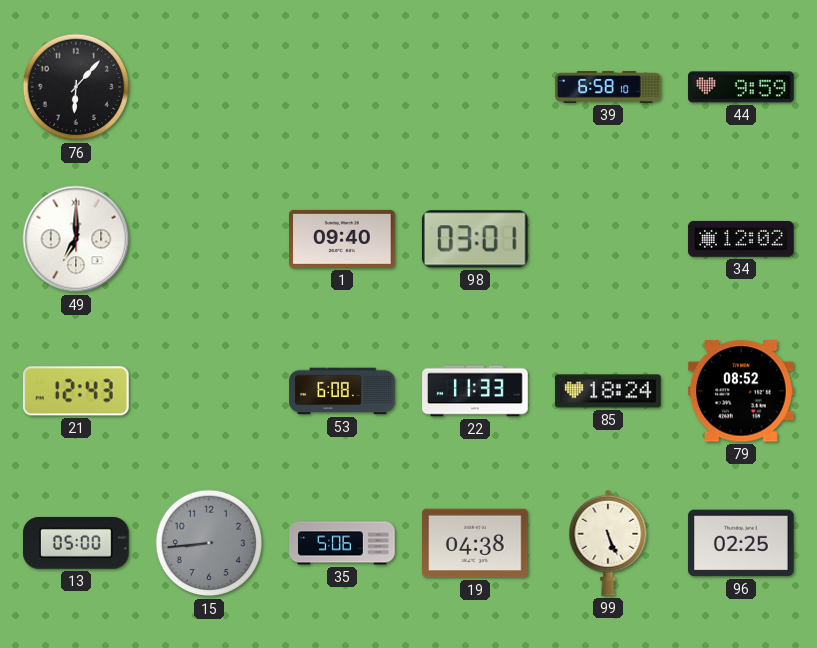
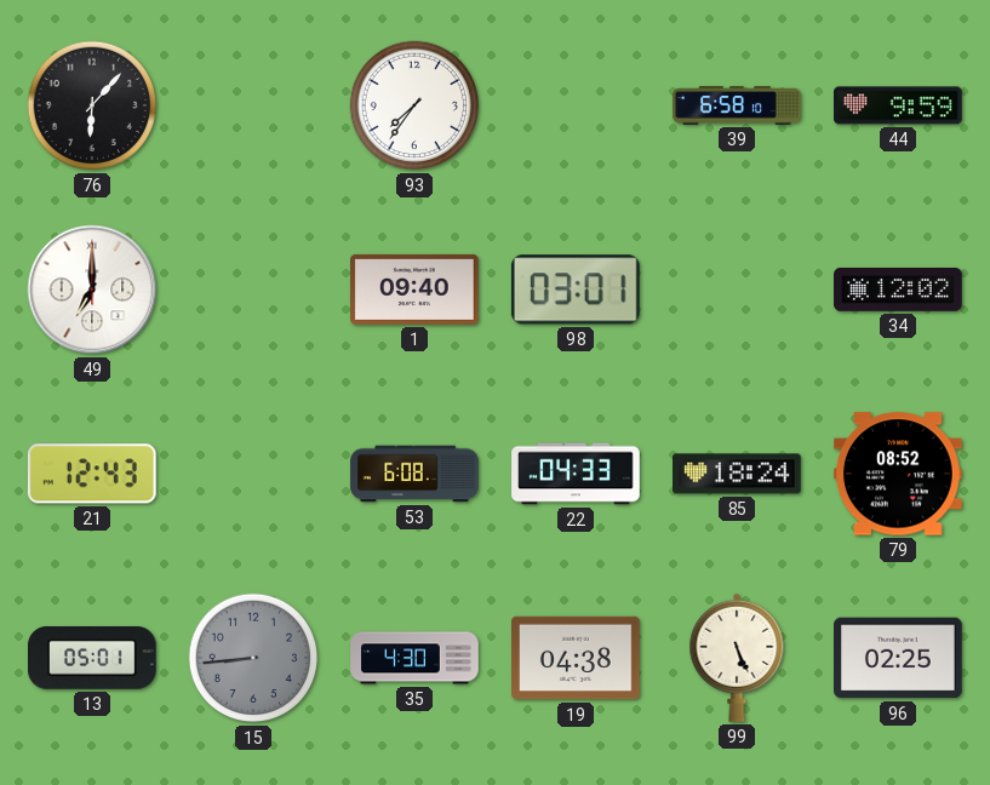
93: none -> 7:36
22: 11:33 -> 04:33
13: 05:00 -> 05:01
35: 5:06 -> 4:30
